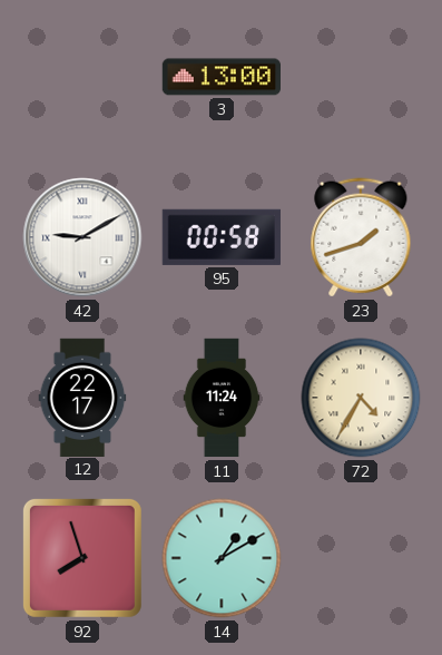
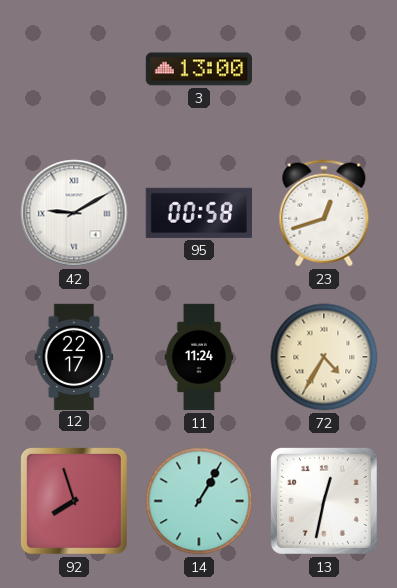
23: 1:42 -> 12:42
14: 1:10 -> 1:05
13: none -> 12:32
